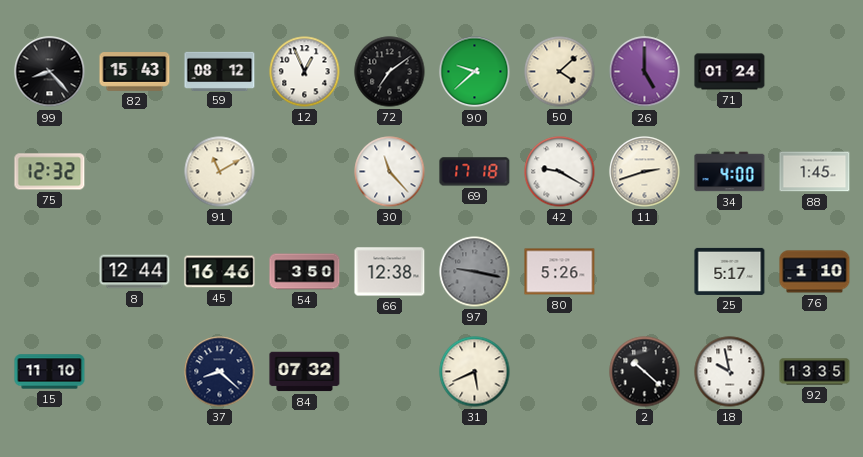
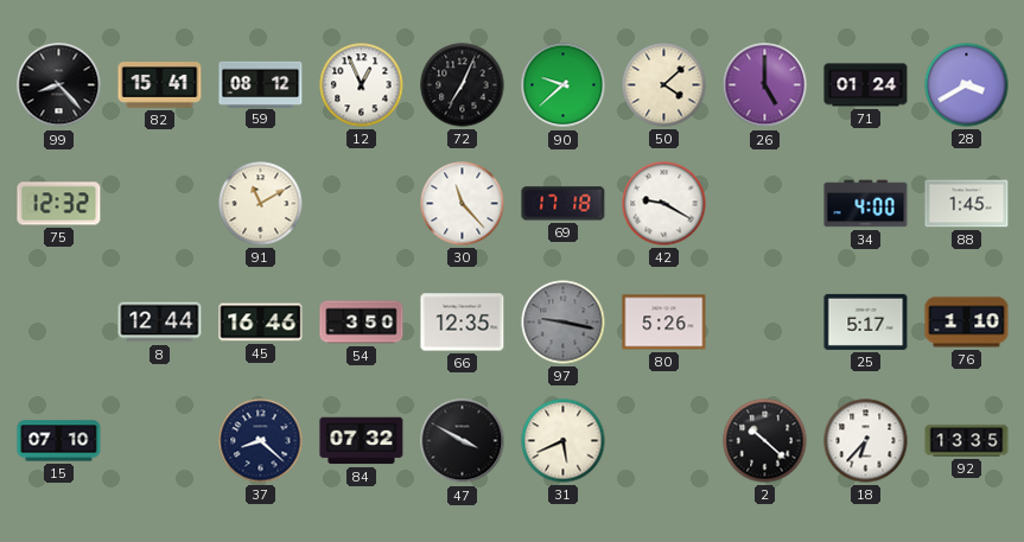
82: 15:43 -> 15:41
72: 7:09 -> 7:04
28: none -> 3:40
11: 2:42 -> none
66: 12:38 -> 12:35
15: 11:10 -> 07:10
47: none -> 3:50
18: 9:58 -> 6:37
